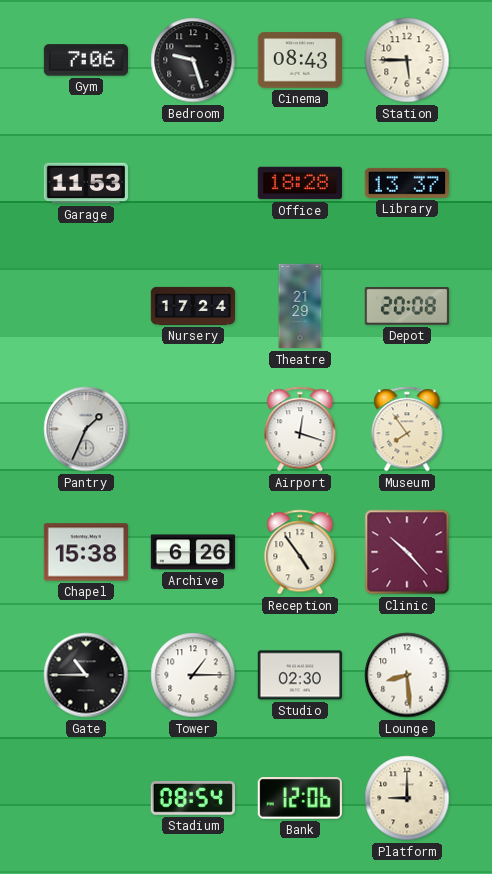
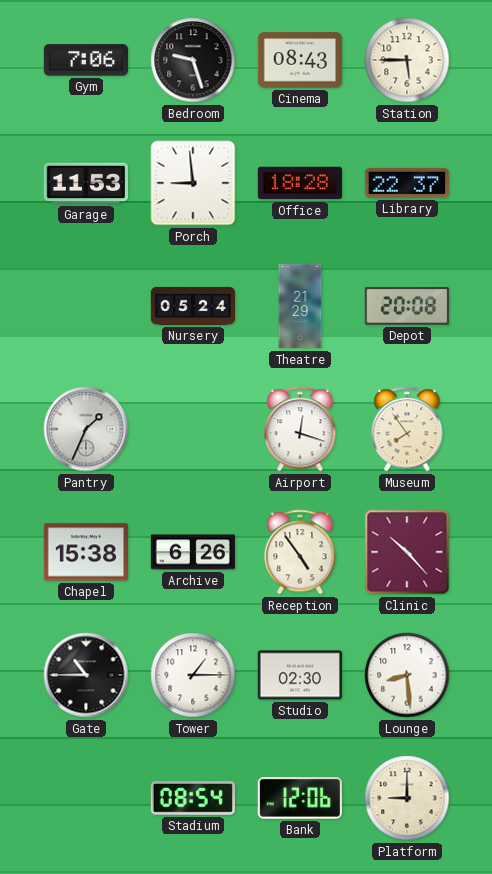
Porch: none -> 8:59
Library: 13:37 -> 22:37
Nursery: 17:24 -> 05:24
